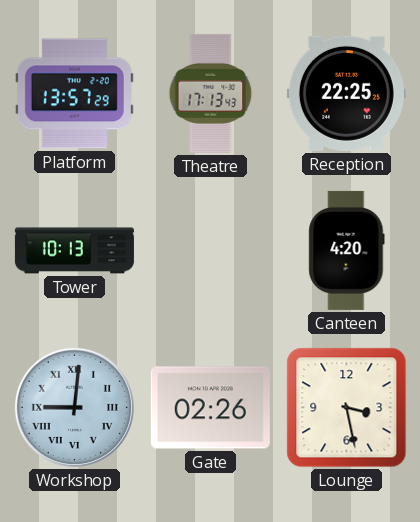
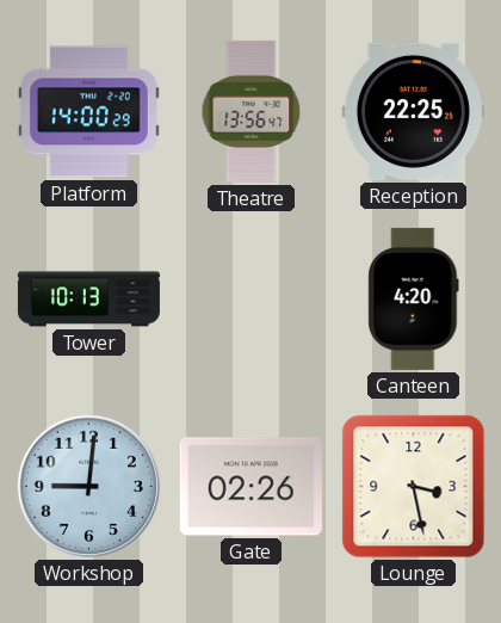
Platform: 13:57 -> 14:00
Theatre: 17:13 -> 13:56
Workshop numerals: Roman -> Arabic
